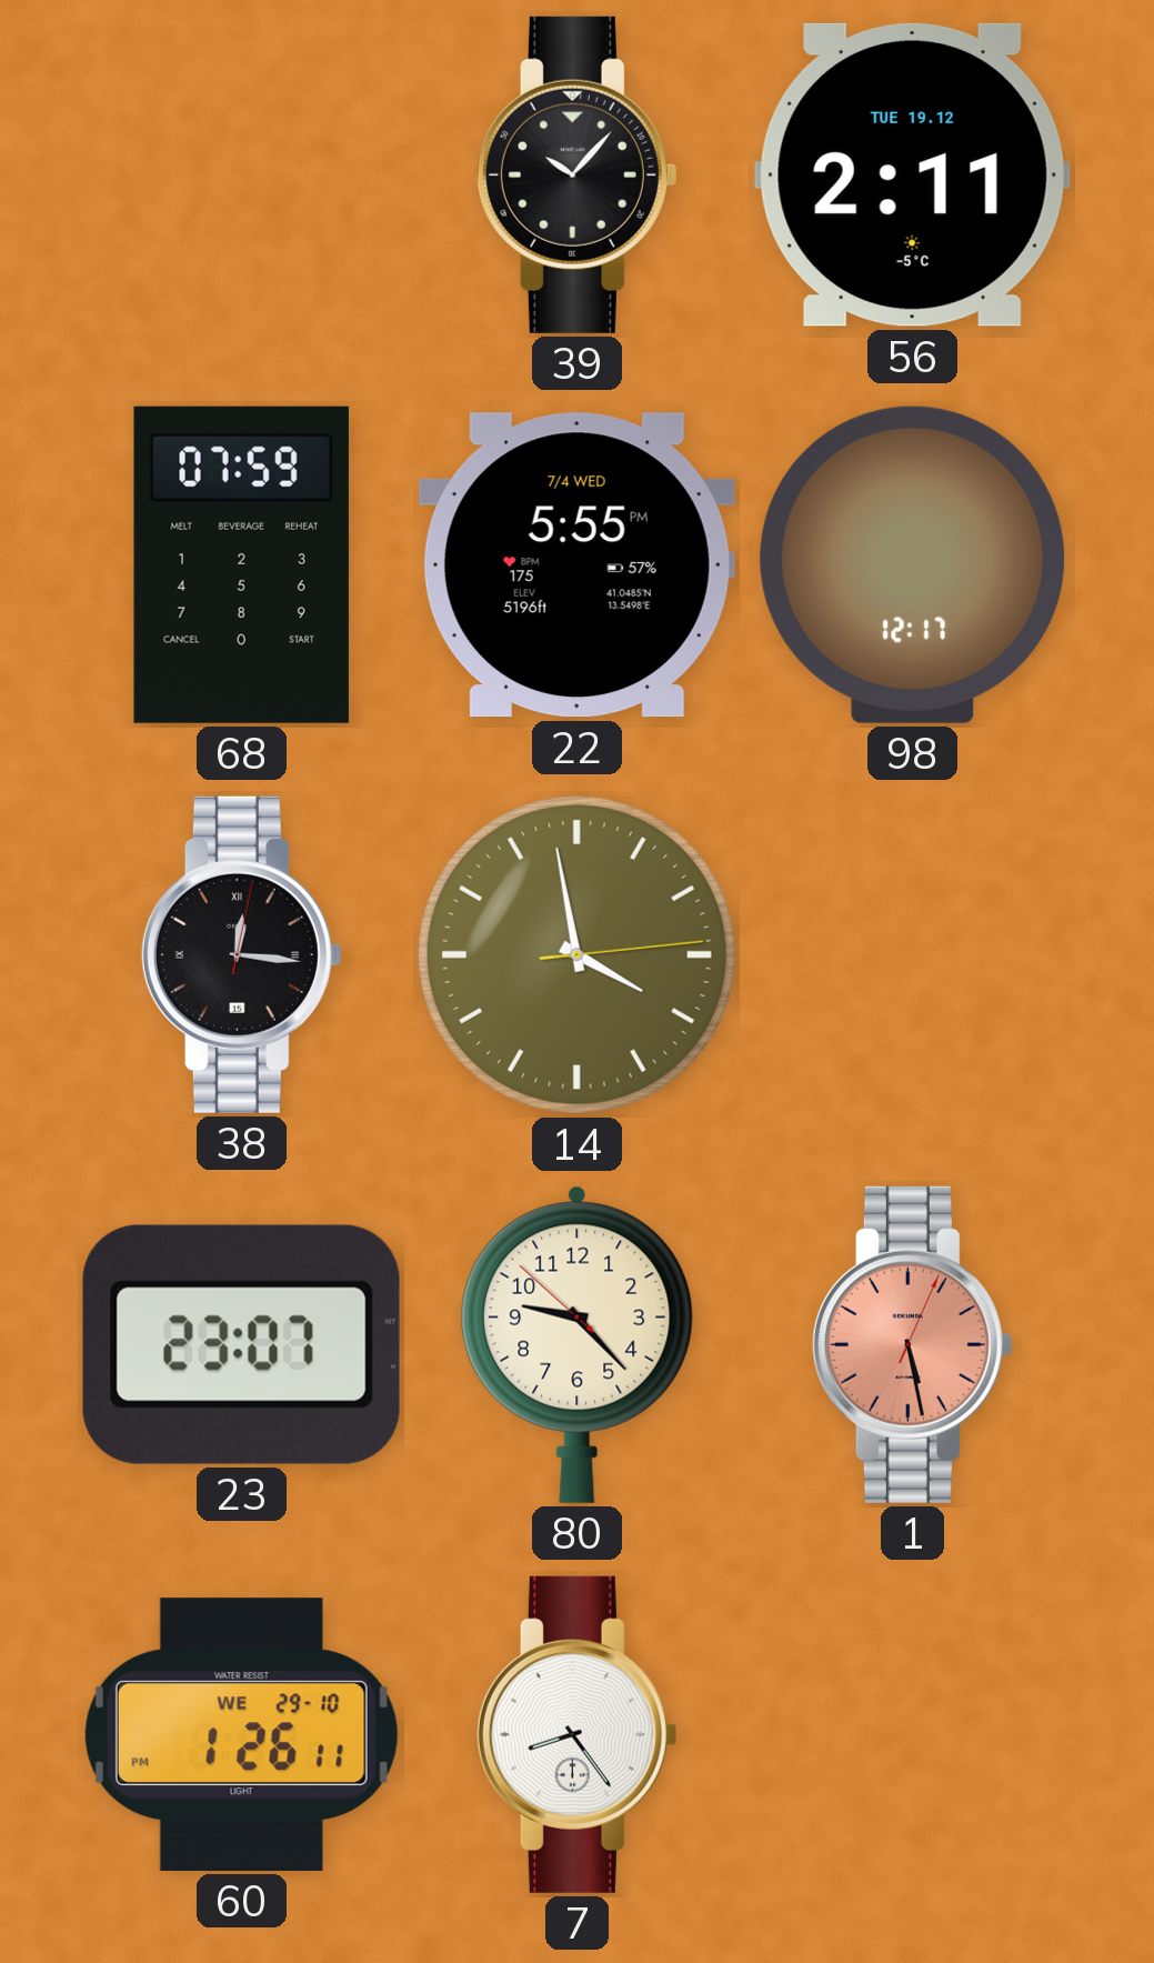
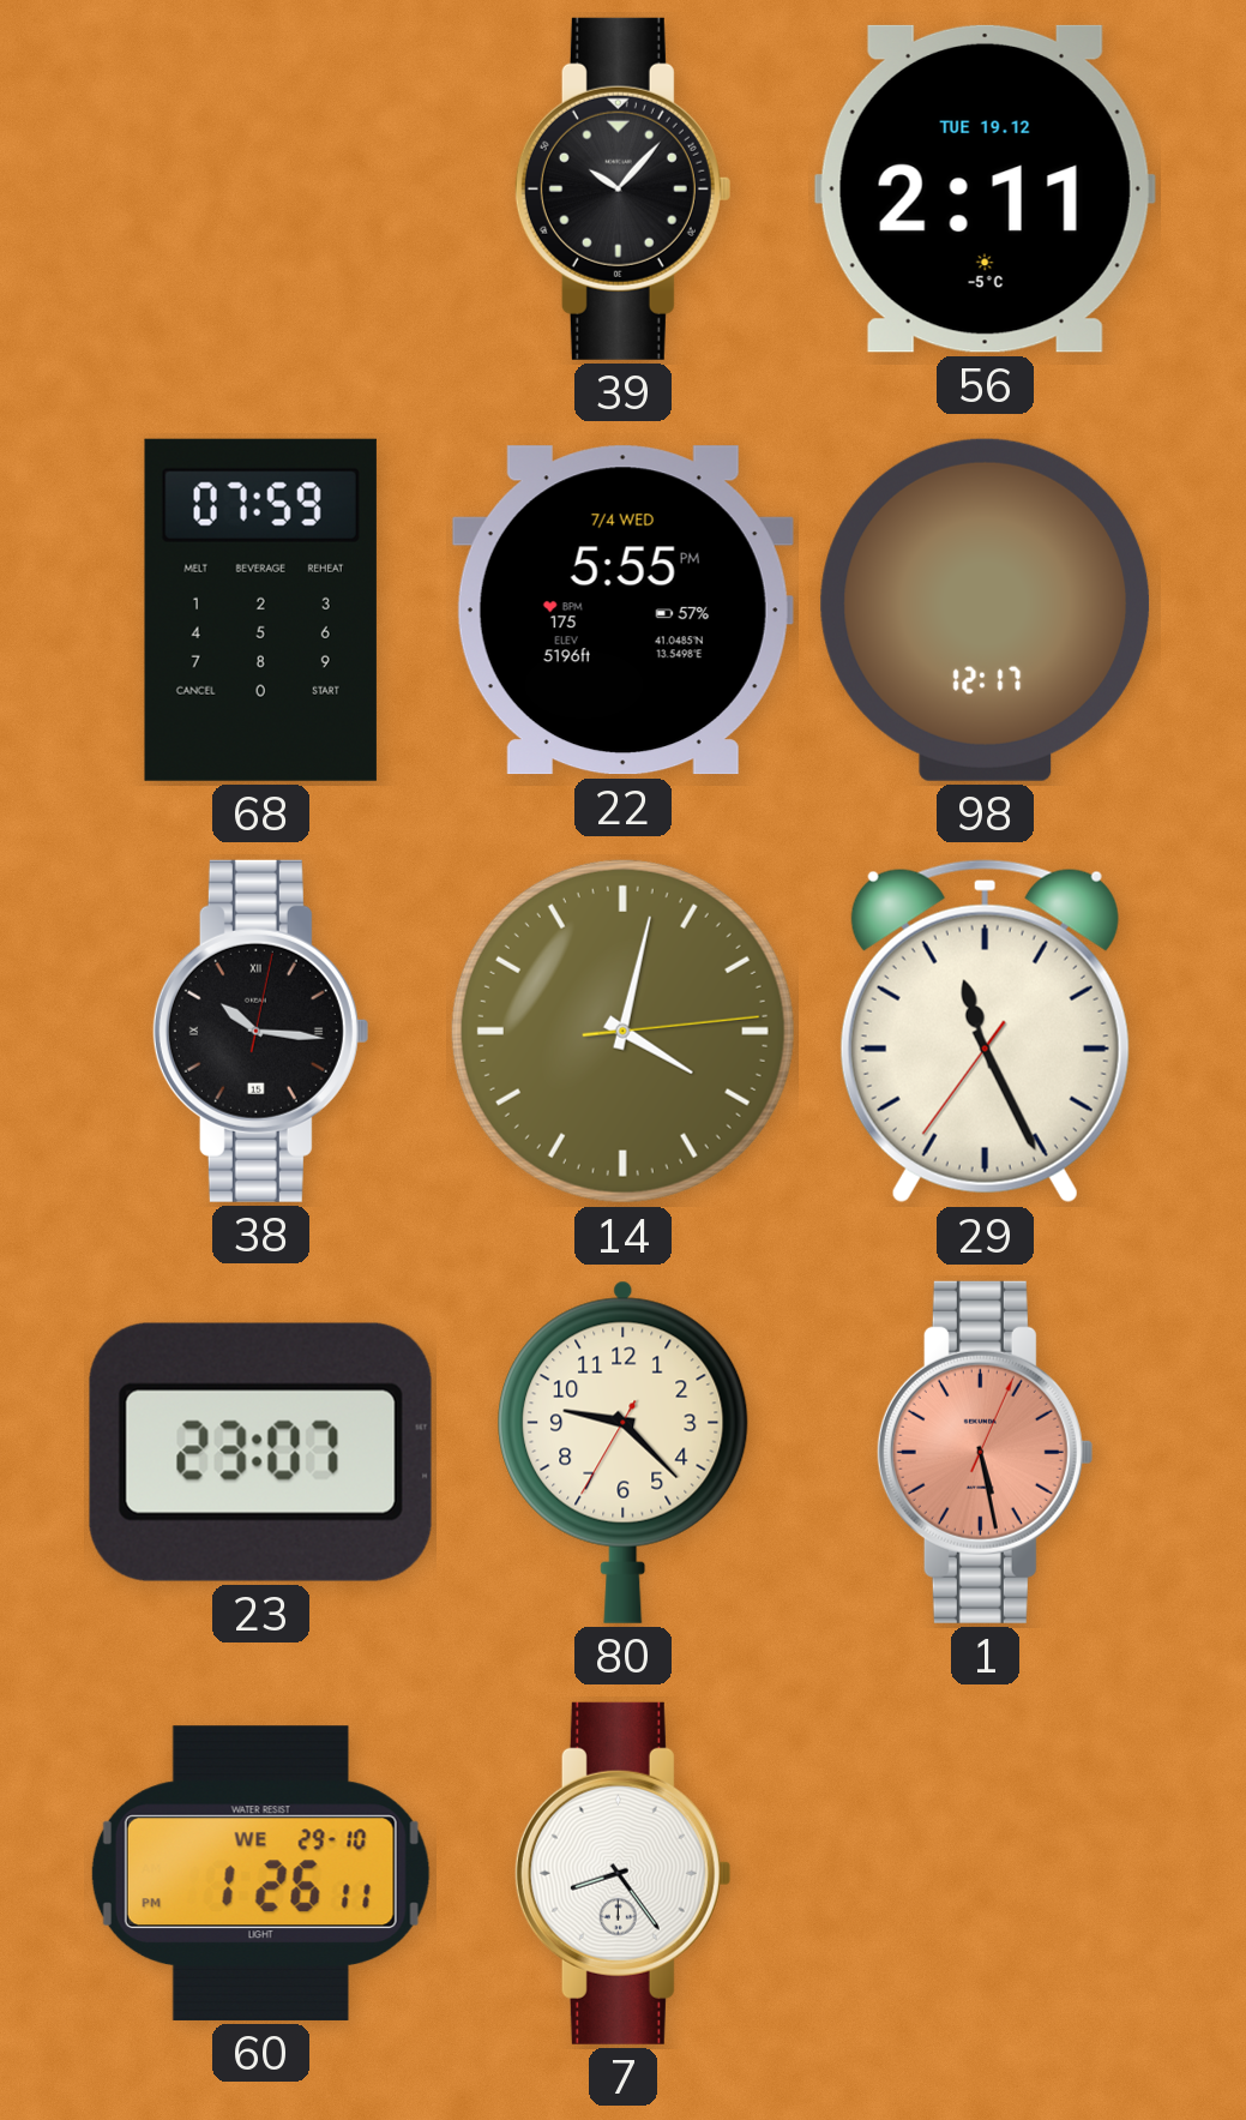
38: 12:16 -> 10:16
14: 3:58 -> 4:02
29: none -> 11:25
80: 9:22:52 -> 9:22:35
